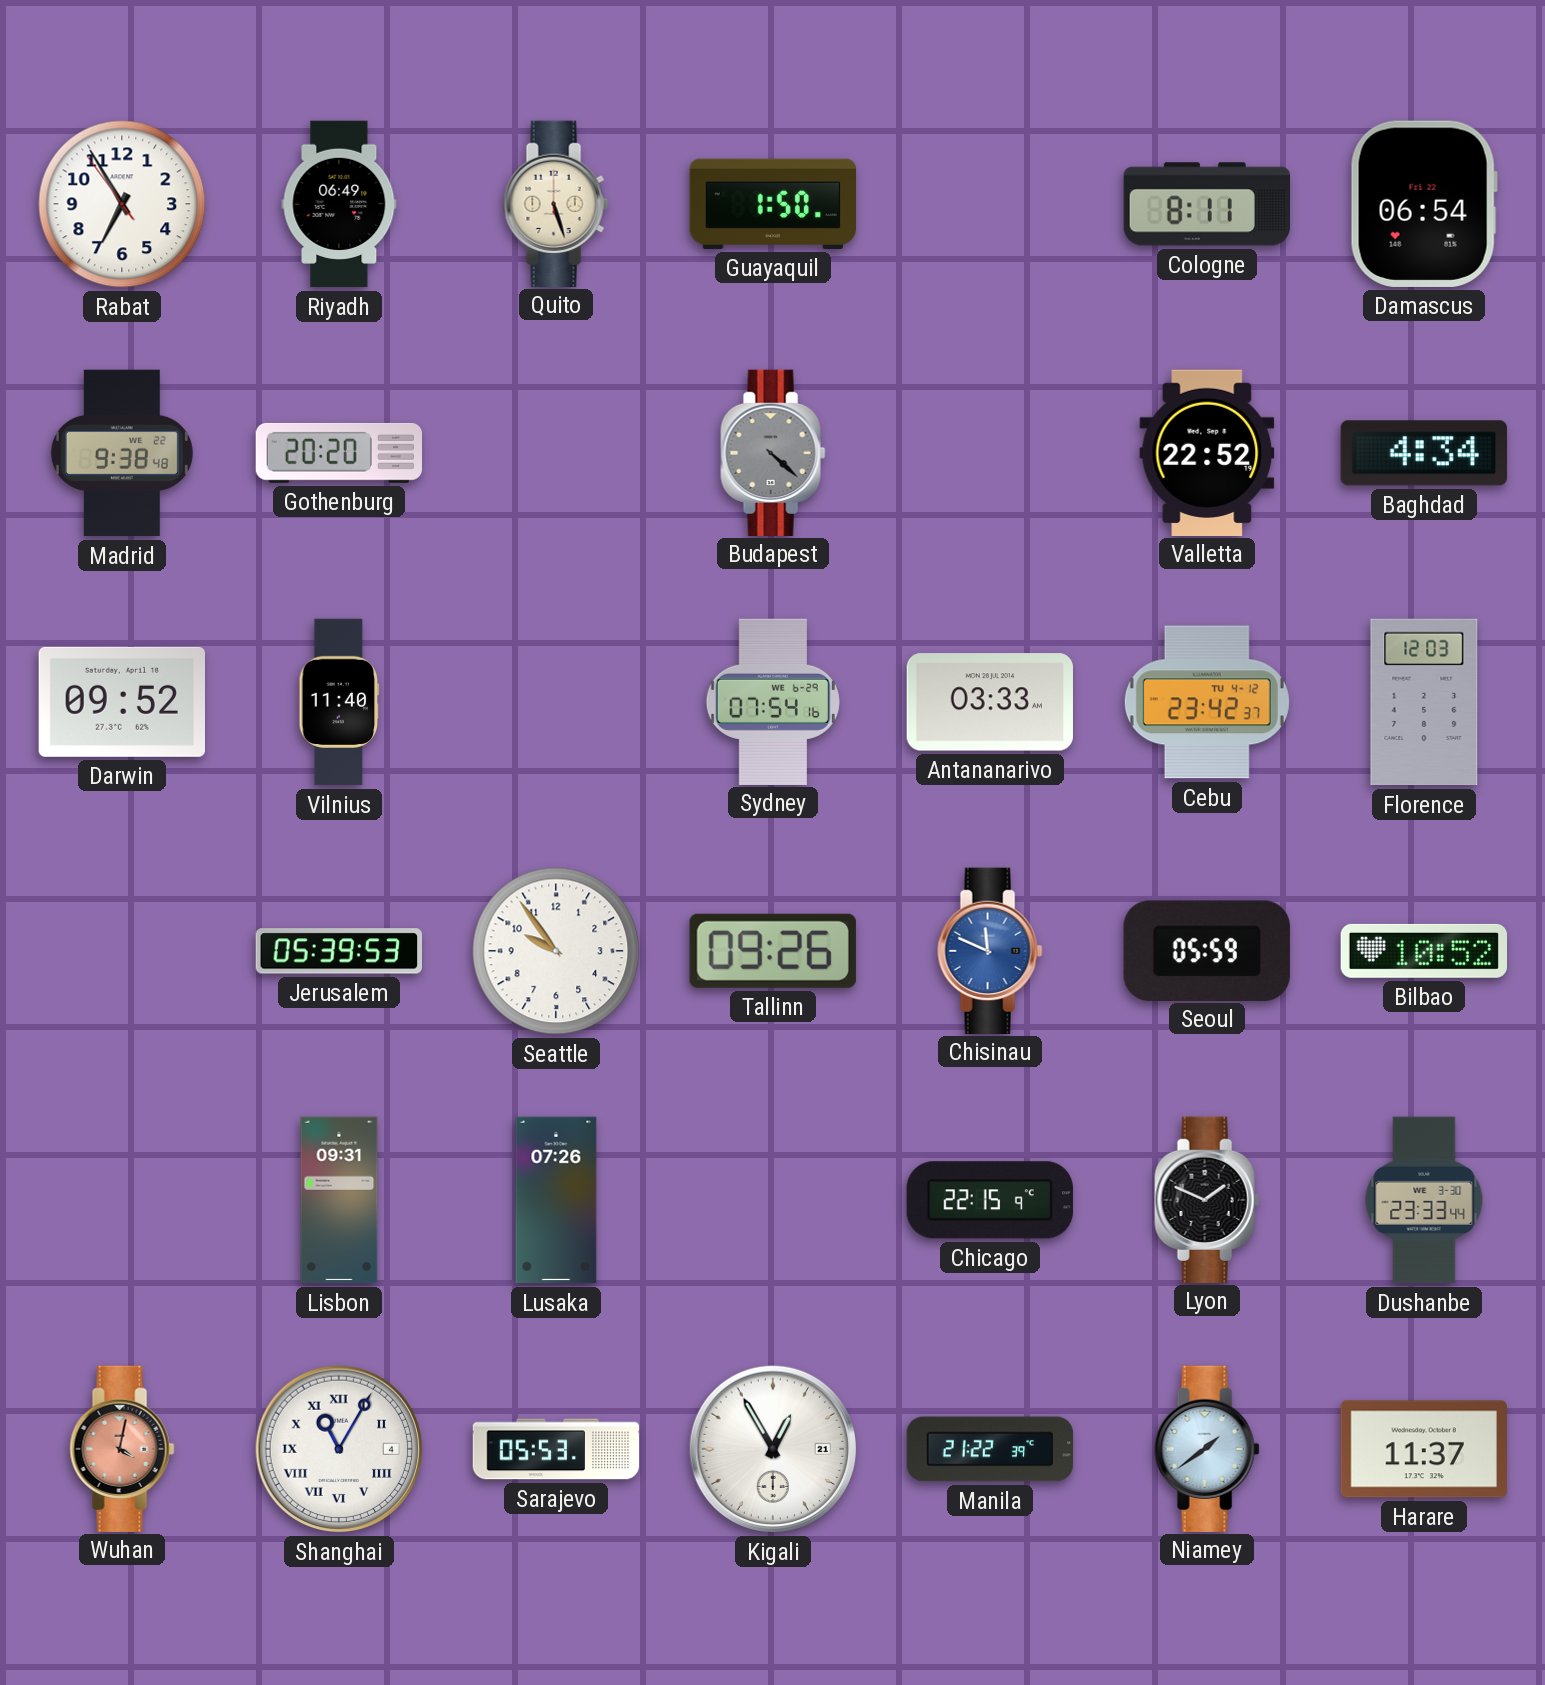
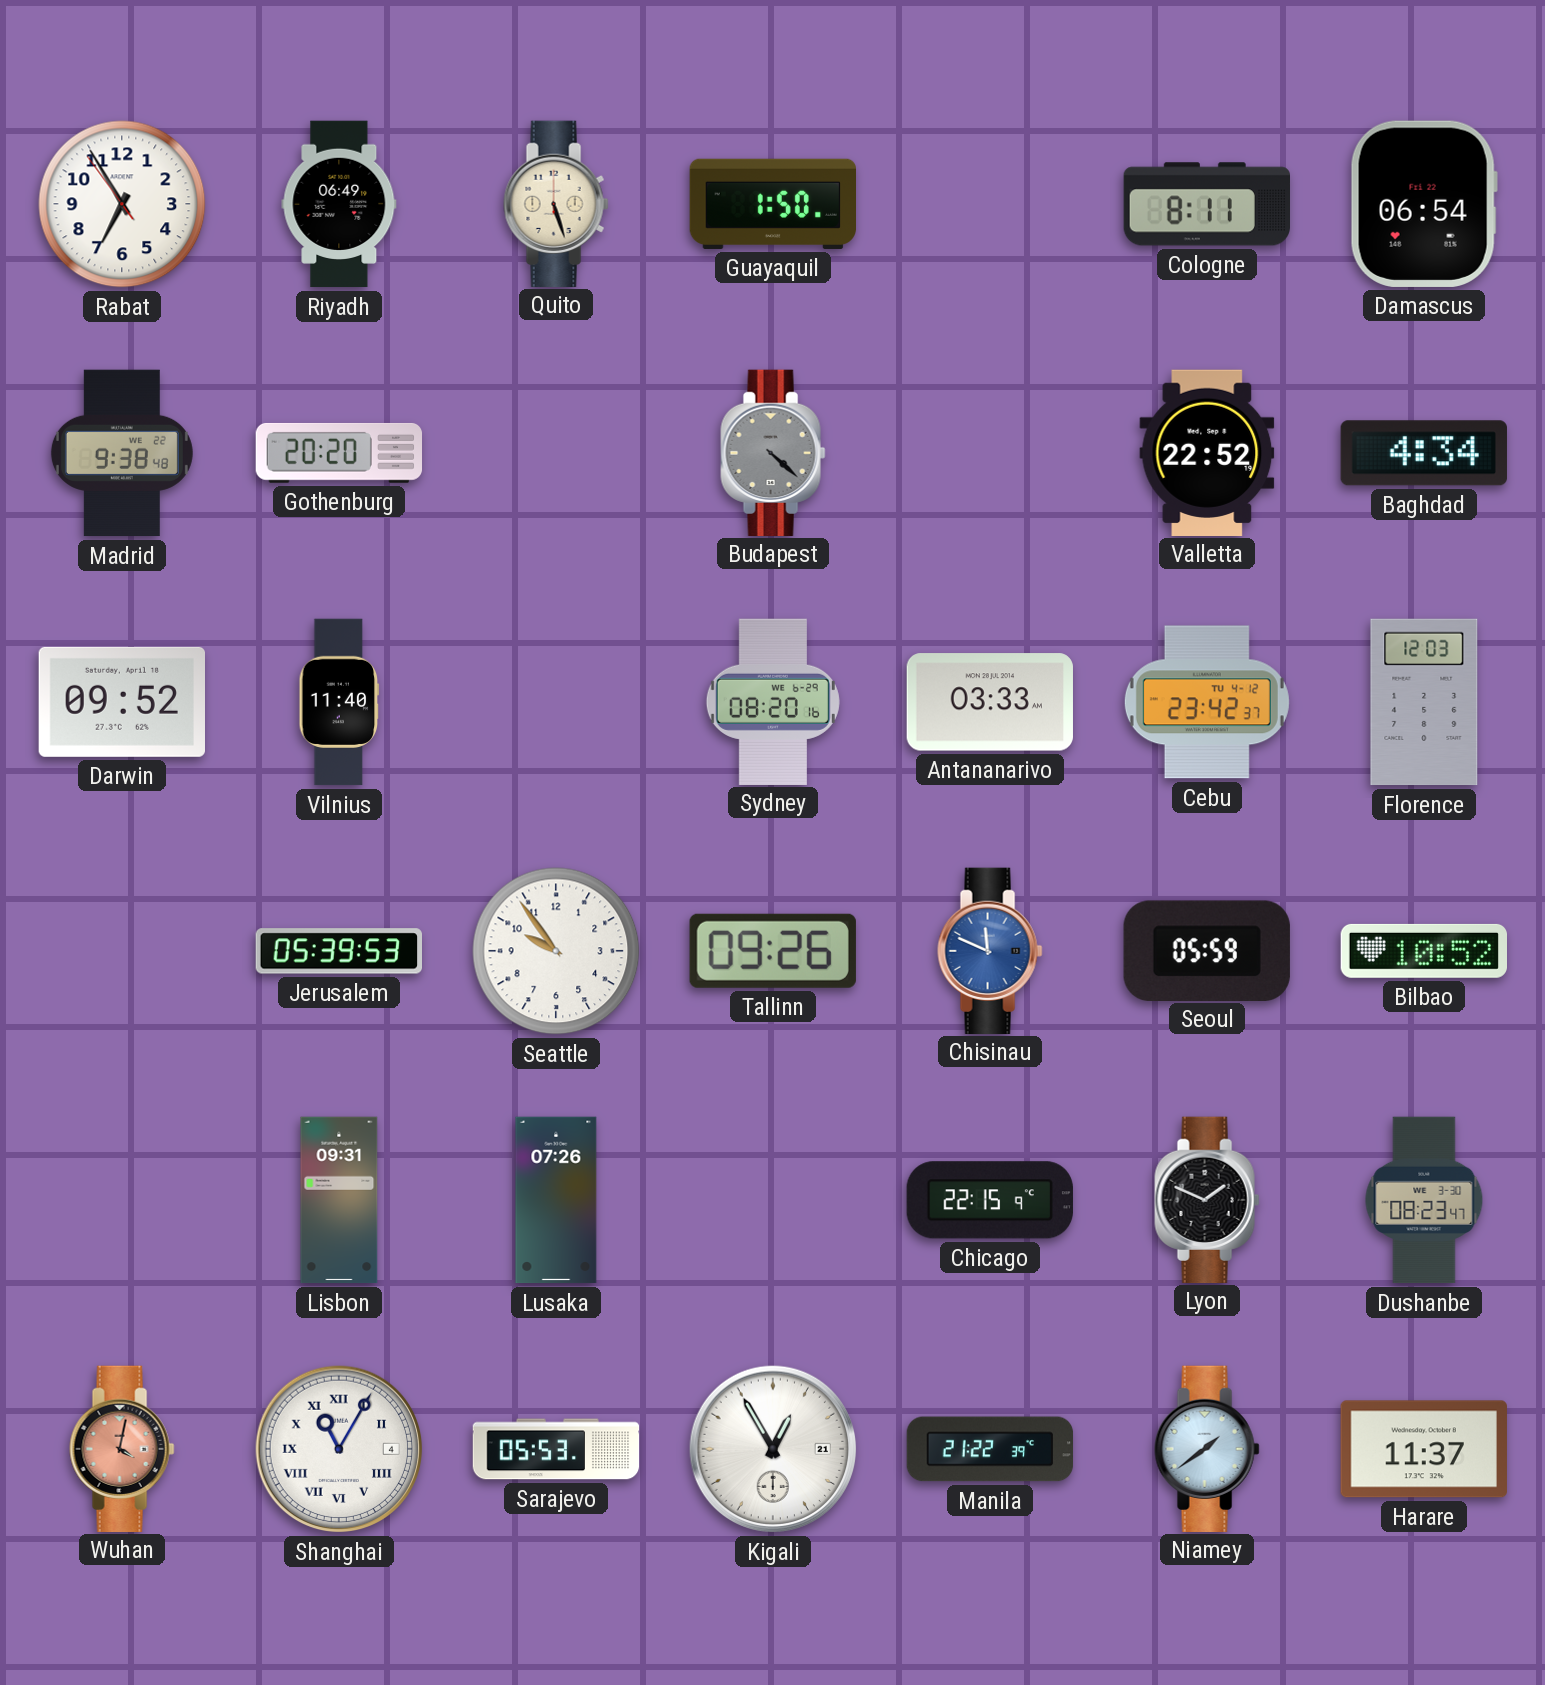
Sydney: 07:54 -> 08:20
Dushanbe: 23:33 -> 08:23
